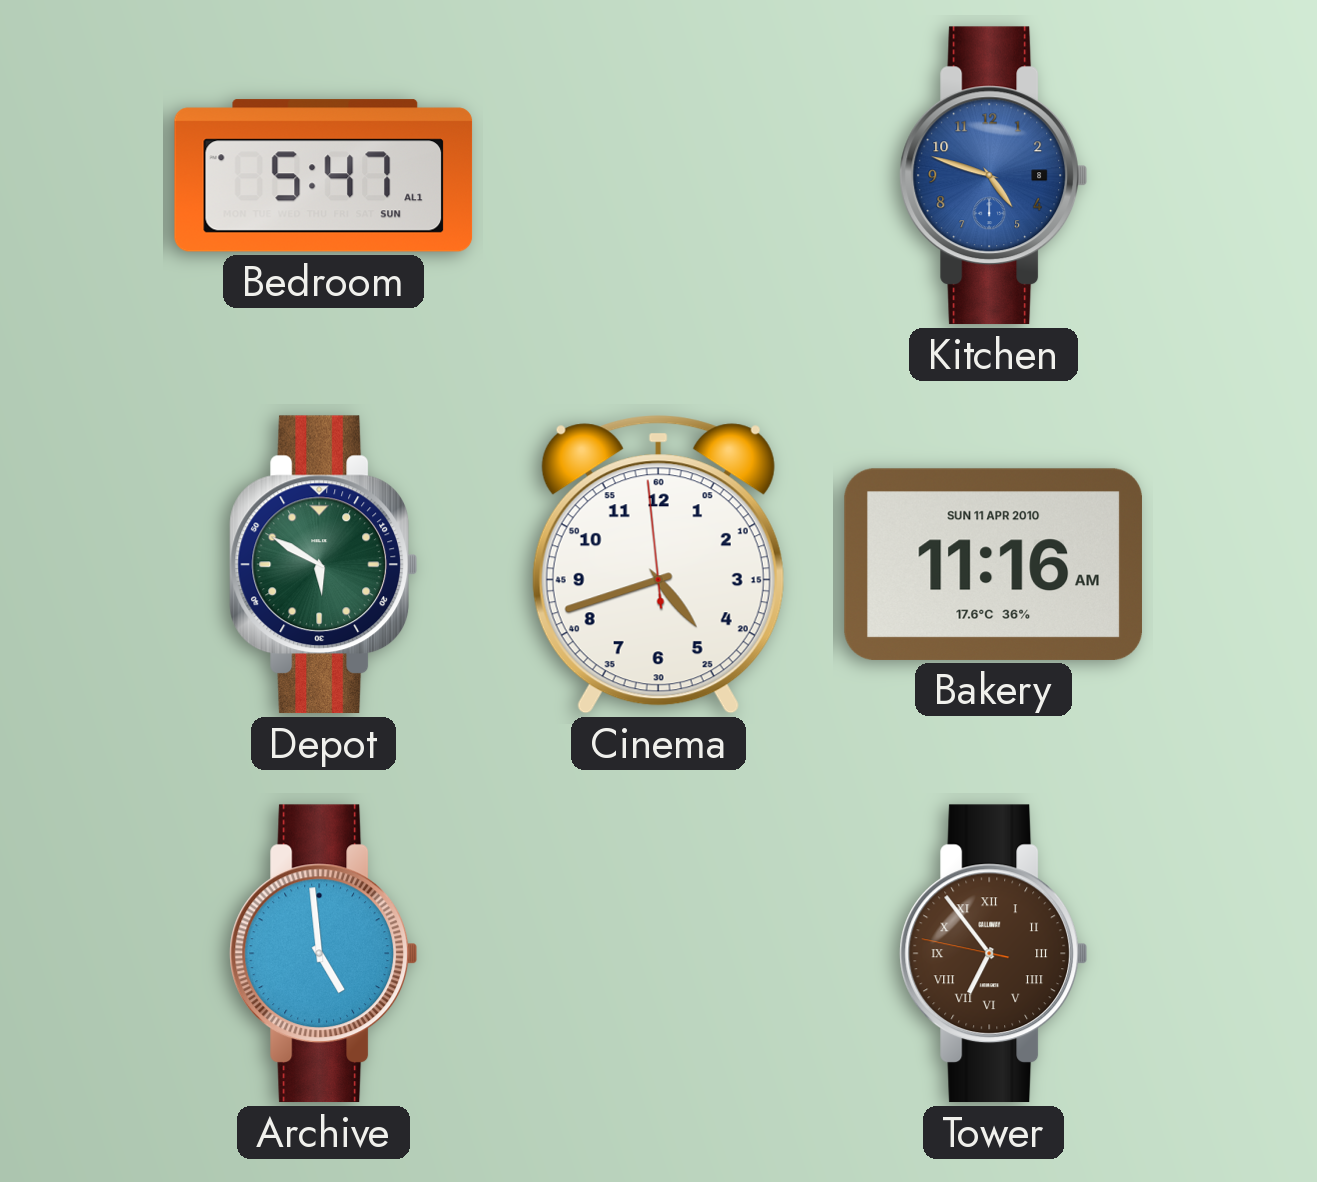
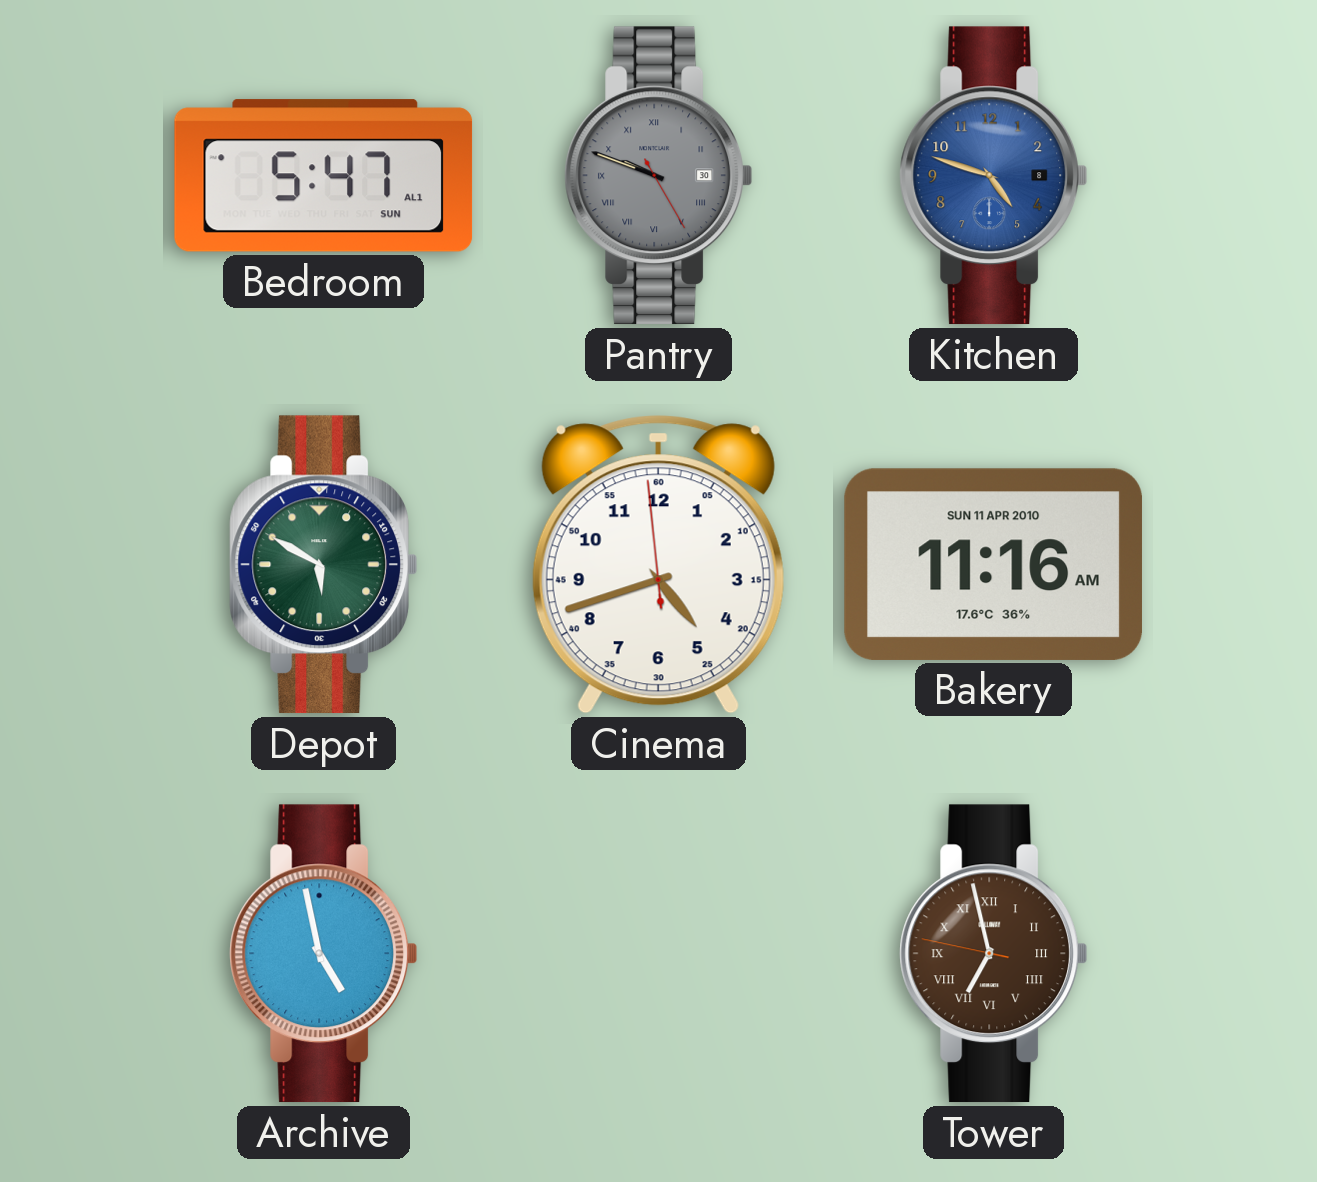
Pantry: none -> 9:48
Archive: 4:59 -> 4:58
Tower: 6:53 -> 6:57
